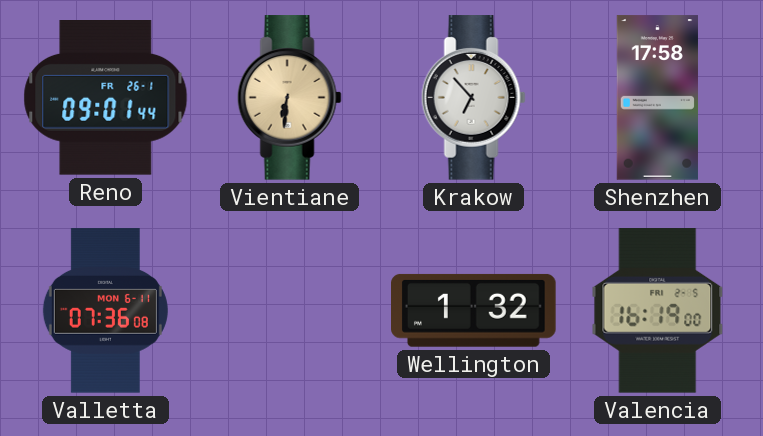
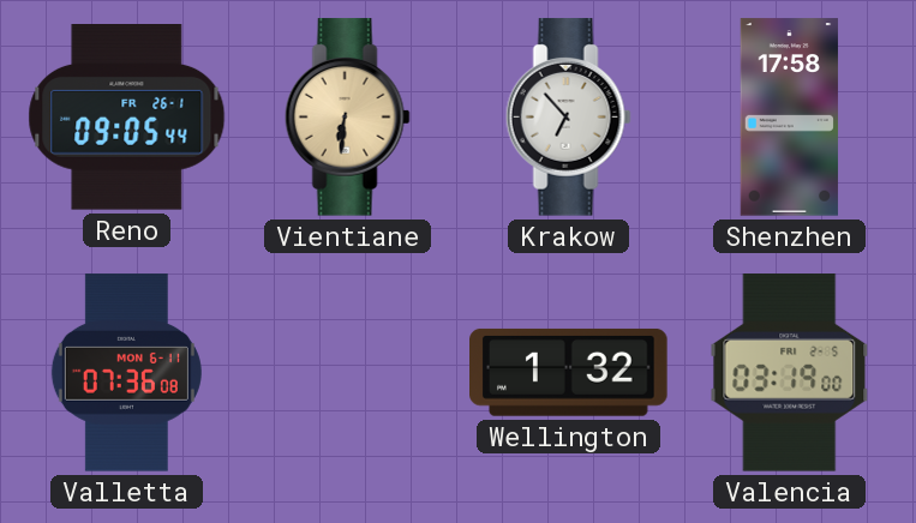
Reno: 09:01 -> 09:05
Valencia: 16:19 -> 03:19
